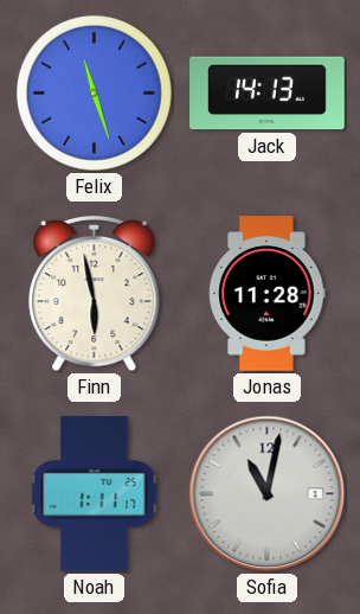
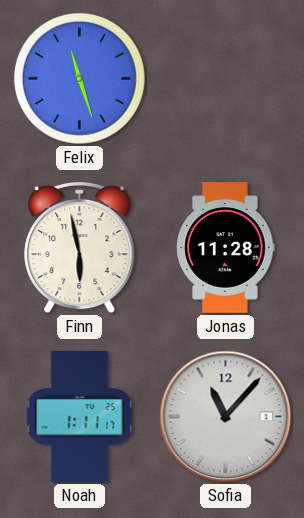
Jack: 14:13 -> none
Sofia: 11:02 -> 11:07
